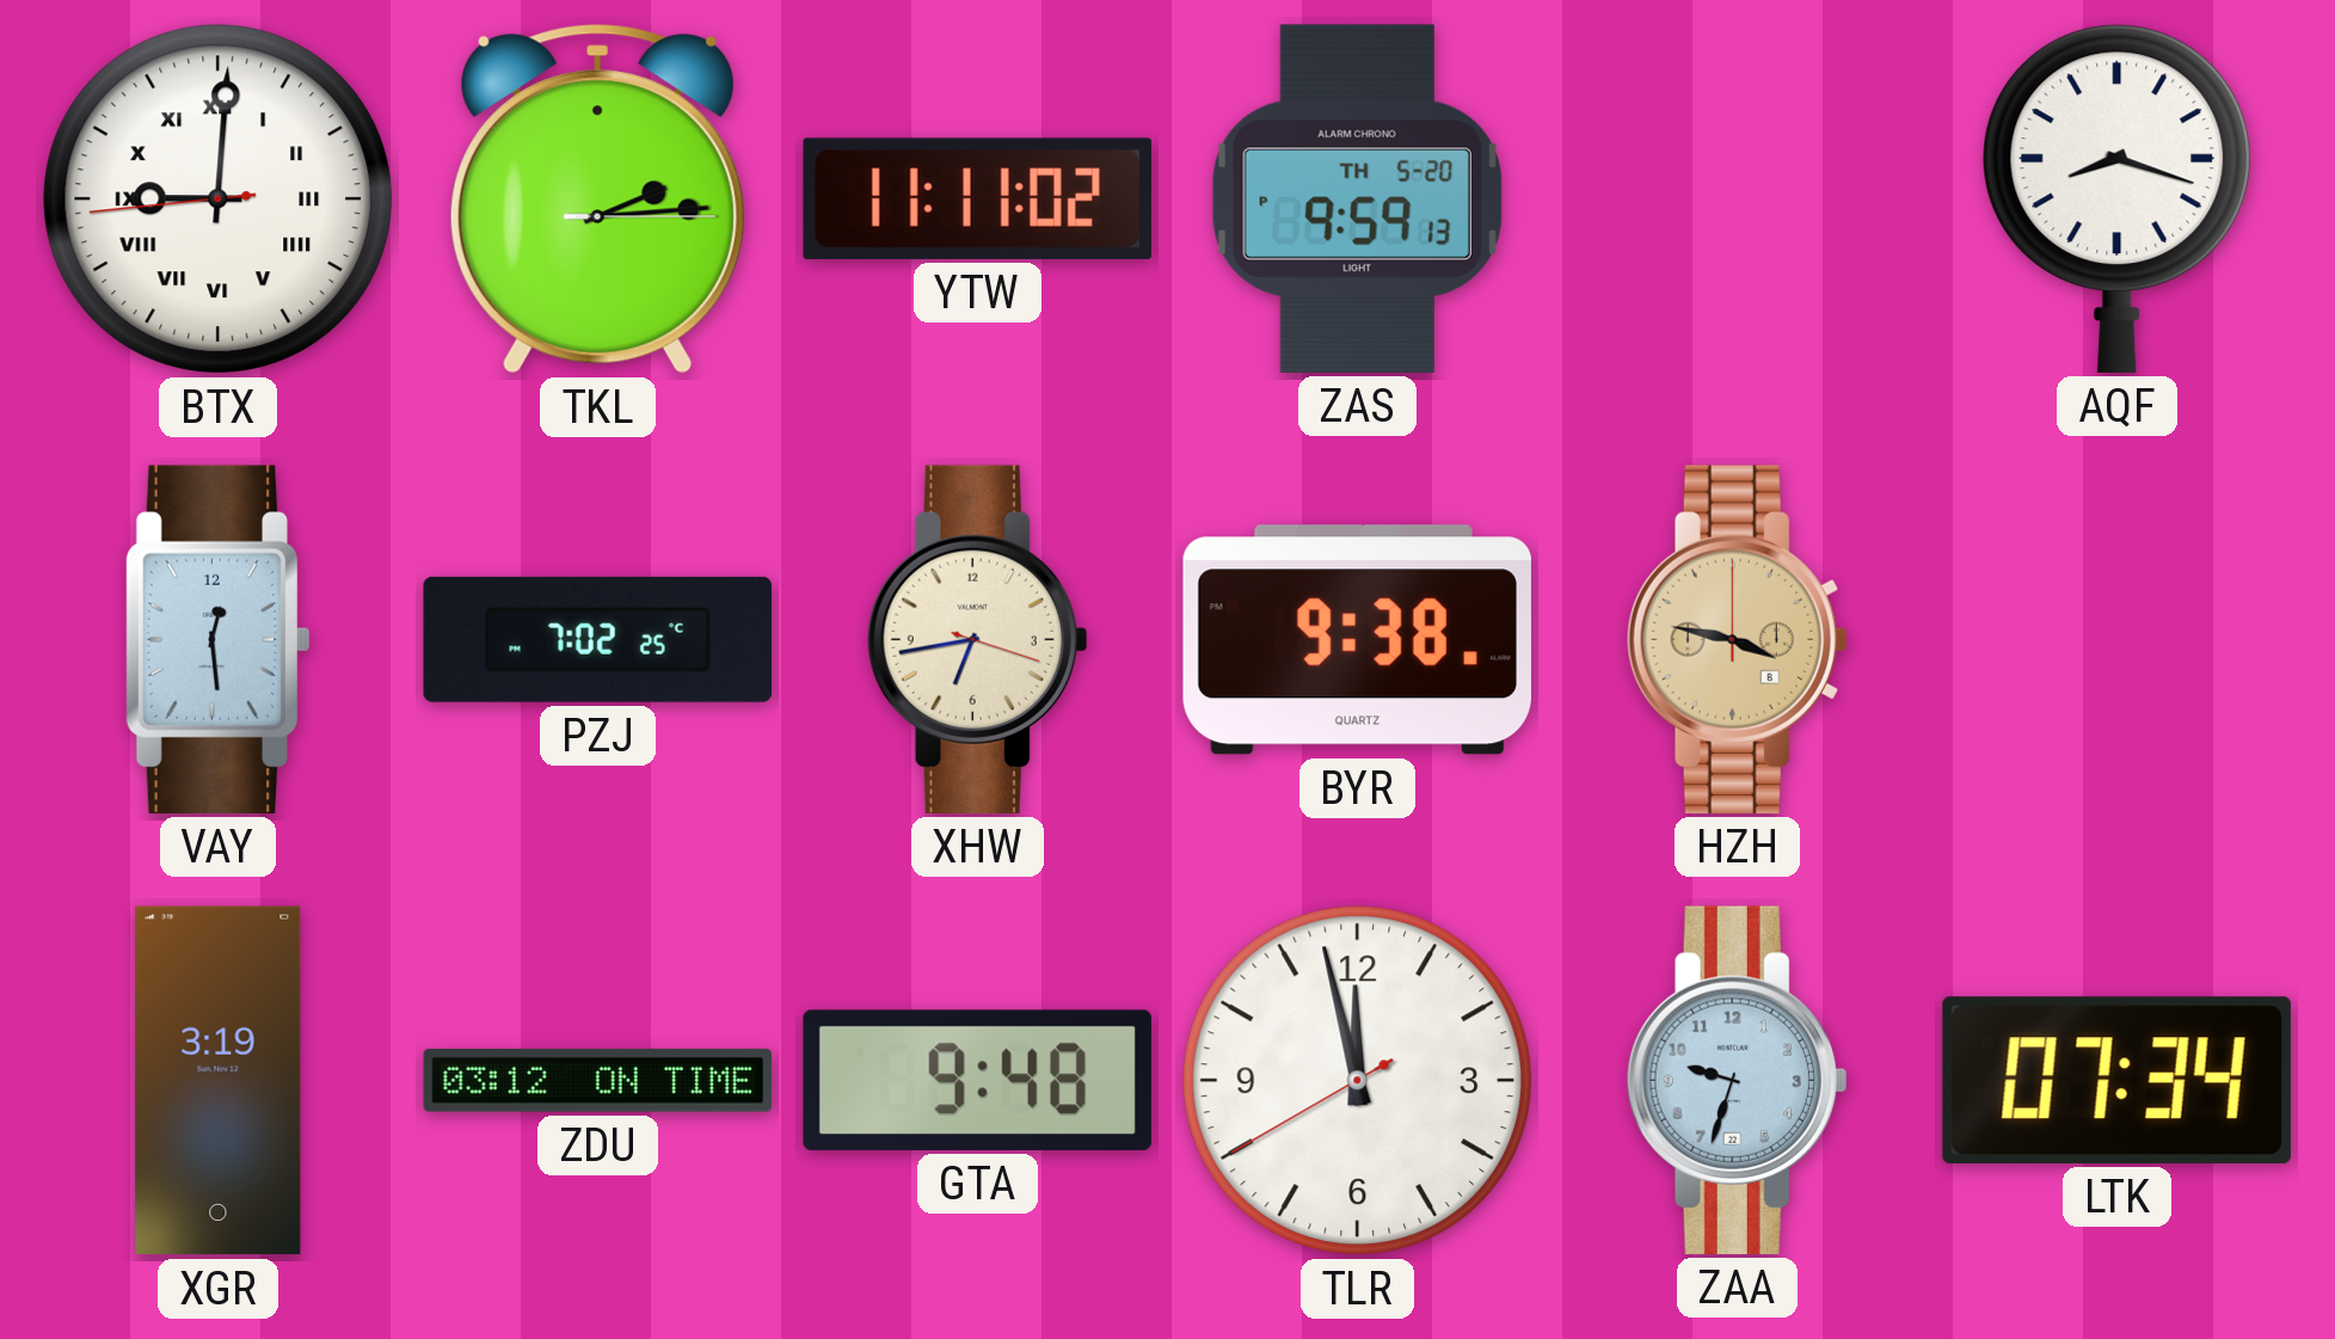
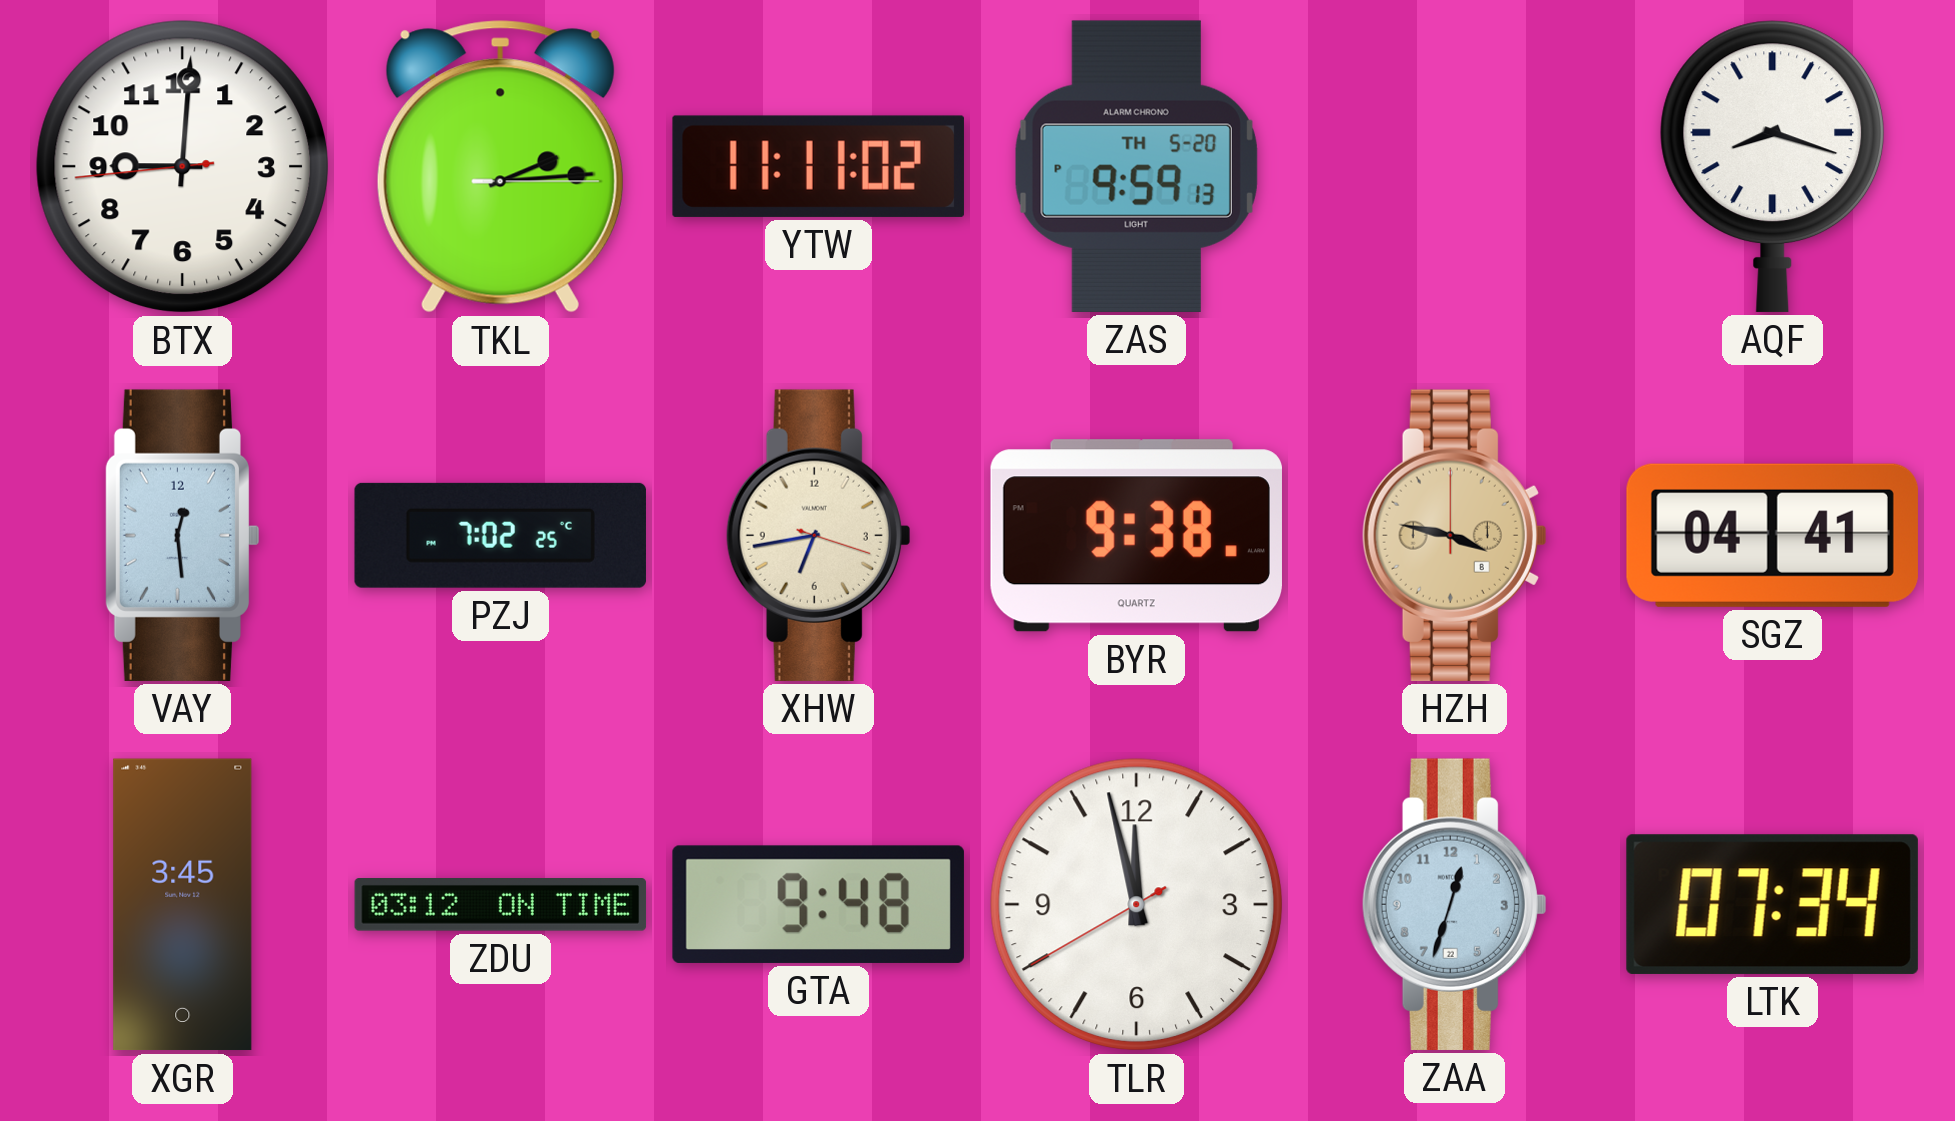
BTX numerals: Roman -> Arabic
SGZ: none -> 04:41
XGR: 3:19 -> 3:45
ZAA: 9:33 -> 12:33
